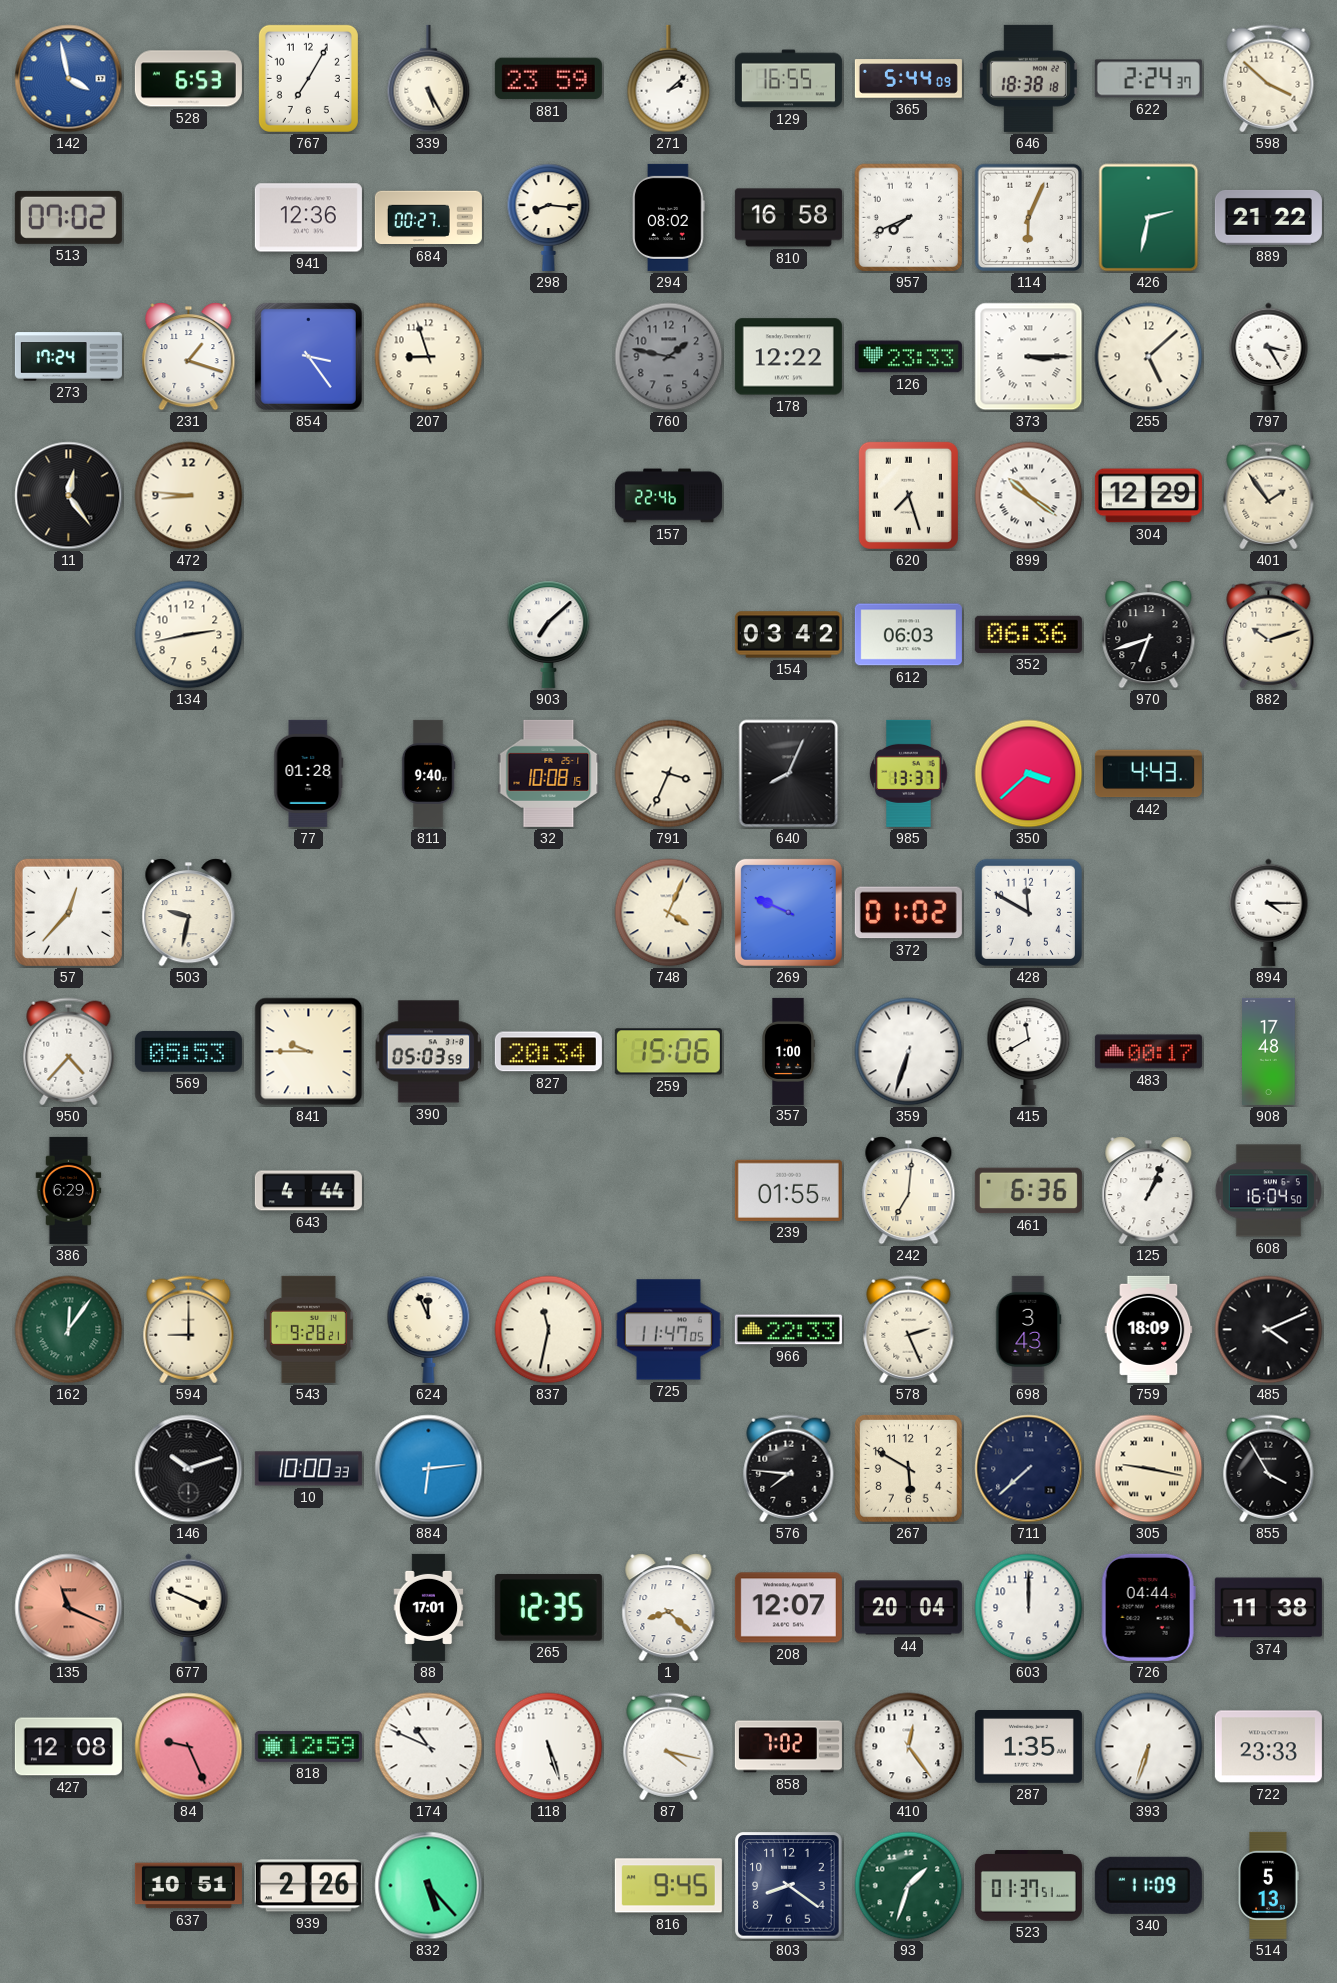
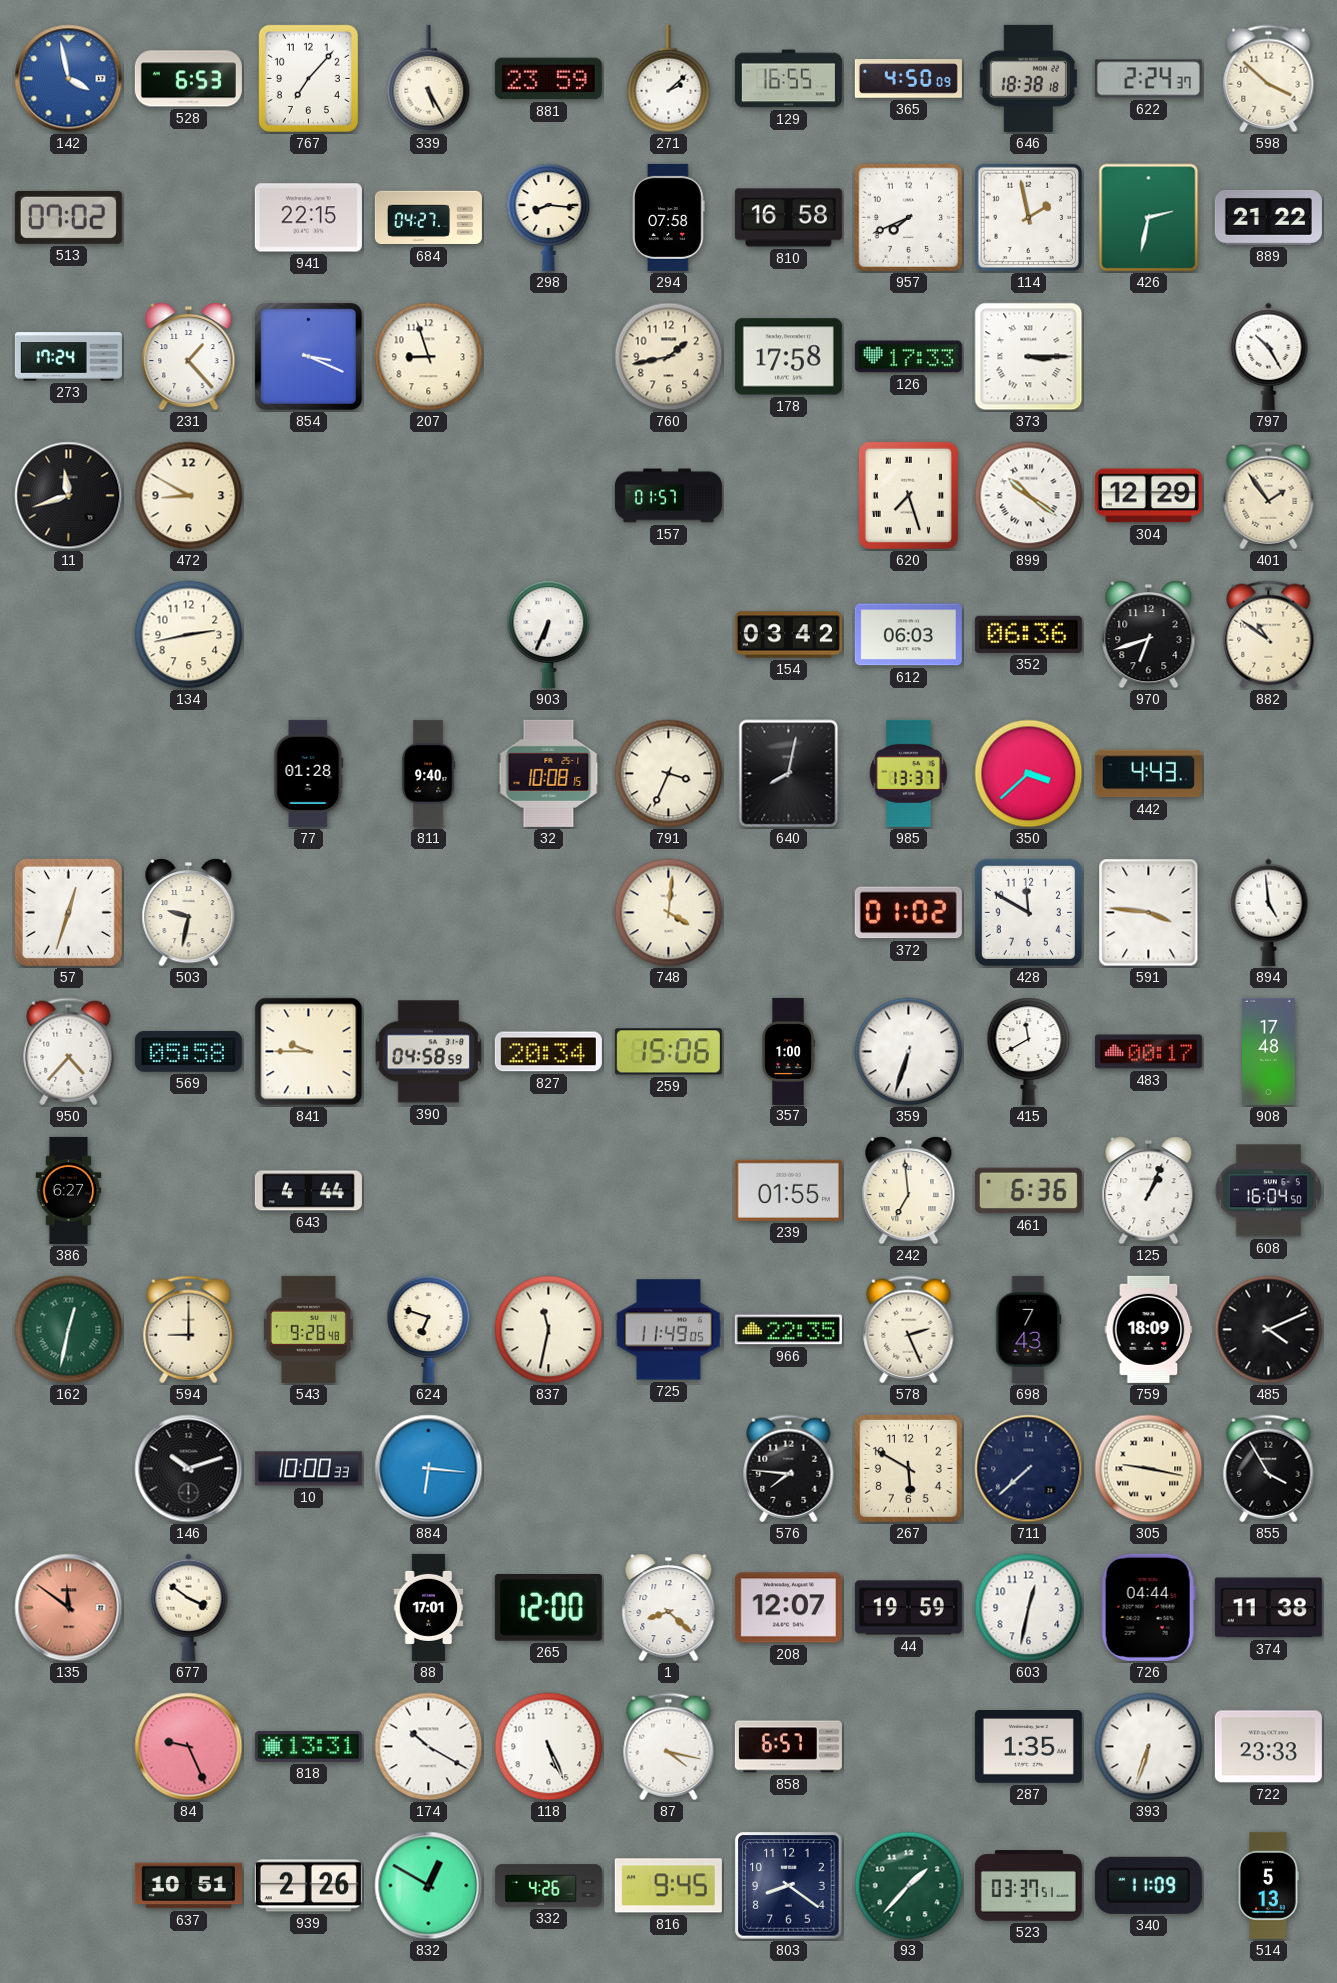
767: 7:05 -> 7:07
365: 5:44 -> 4:50
941: 12:36 -> 22:15
684: 00:27 -> 04:27
294: 08:02 -> 07:58
114: 6:04 -> 1:58
231: 1:18 -> 1:23
854: 3:24 -> 3:19
760: 1:47 -> 1:43
760 dial: grey -> cream
178: 12:22 -> 17:58
126: 23:33 -> 17:33
255: 5:08 -> none
797: 3:25 -> 10:25
11: 12:24 -> 11:42
472: 8:46 -> 8:50
157: 22:46 -> 01:57
903: 7:08 -> 6:34
882: 10:12 -> 10:51
640: 8:04 -> 8:02
57: 12:37 -> 12:33
748: 4:04 -> 4:01
269: 9:49 -> none
591: none -> 3:46
894: 4:15 -> 4:59
569: 05:53 -> 05:58
390: 05:03 -> 04:58
386: 6:29 -> 6:27
242: 7:01 -> 6:59
162: 12:06 -> 12:32
543: 9:28:21 -> 9:28:48
624: 11:56 -> 6:48
725: 11:47 -> 11:49
966: 22:33 -> 22:35
698: 3:43 -> 7:43
884: 6:14 -> 6:16
135: 11:19 -> 11:51
677: 3:49 -> 3:51
265: 12:35 -> 12:00
44: 20:04 -> 19:59
603: 12:00 -> 12:32
427: 12:08 -> none
818: 12:59 -> 13:31
174: 10:49 -> 10:20
118: 5:27 -> 5:26
858: 7:02 -> 6:57
410: 12:24 -> none
832: 5:23 -> 12:50
332: none -> 4:26
93: 1:33 -> 1:37
523: 01:37 -> 03:37
